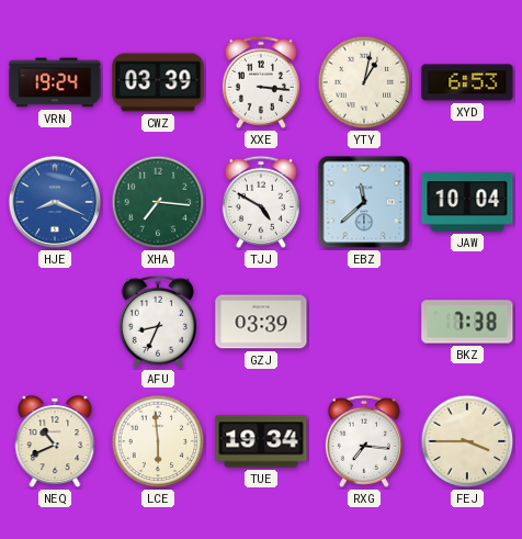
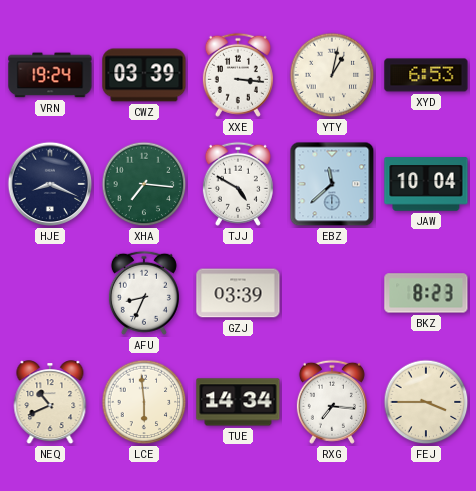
HJE dial: blue -> navy
BKZ: 7:38 -> 8:23
TUE: 19:34 -> 14:34
